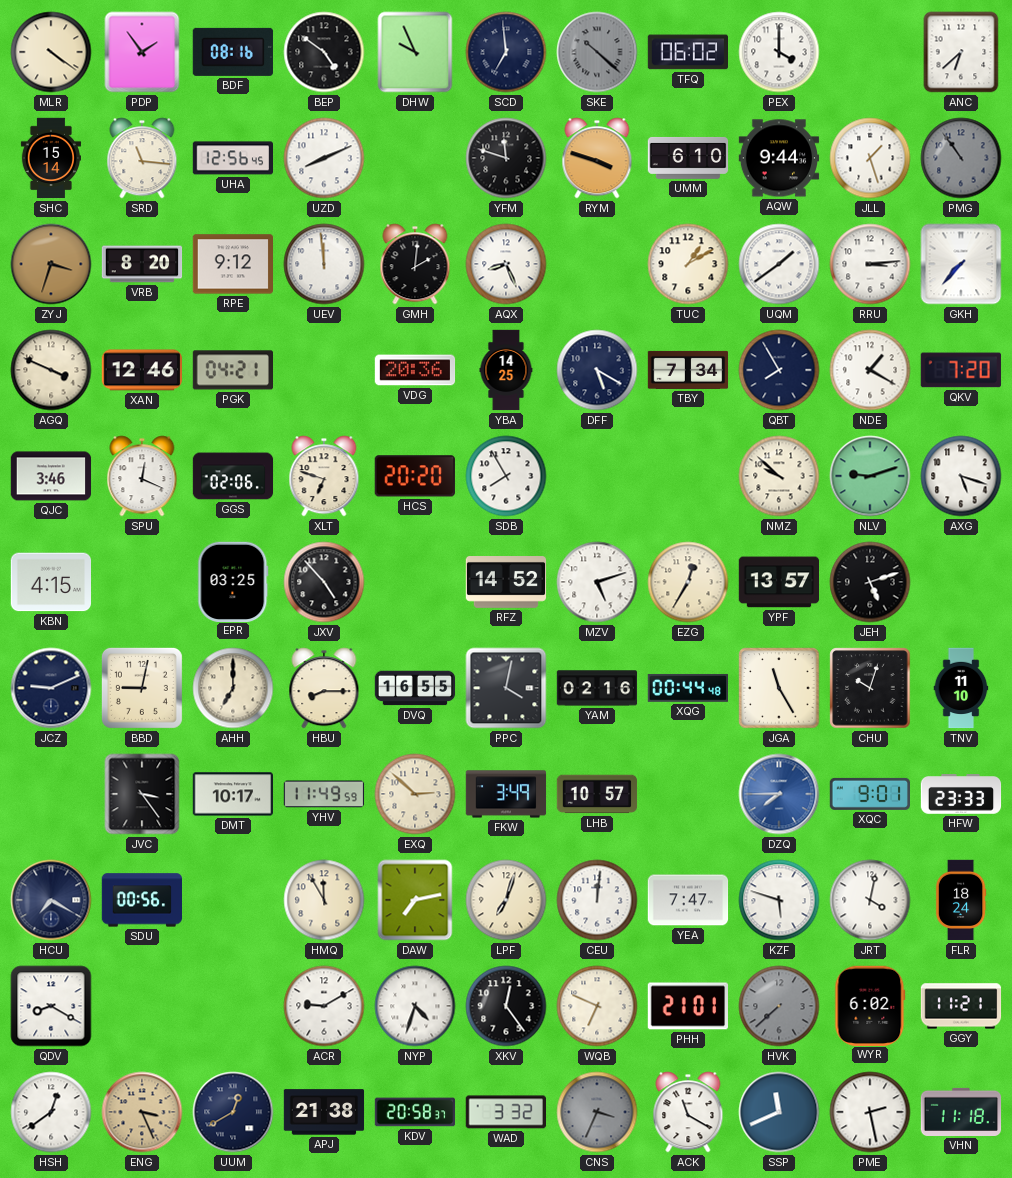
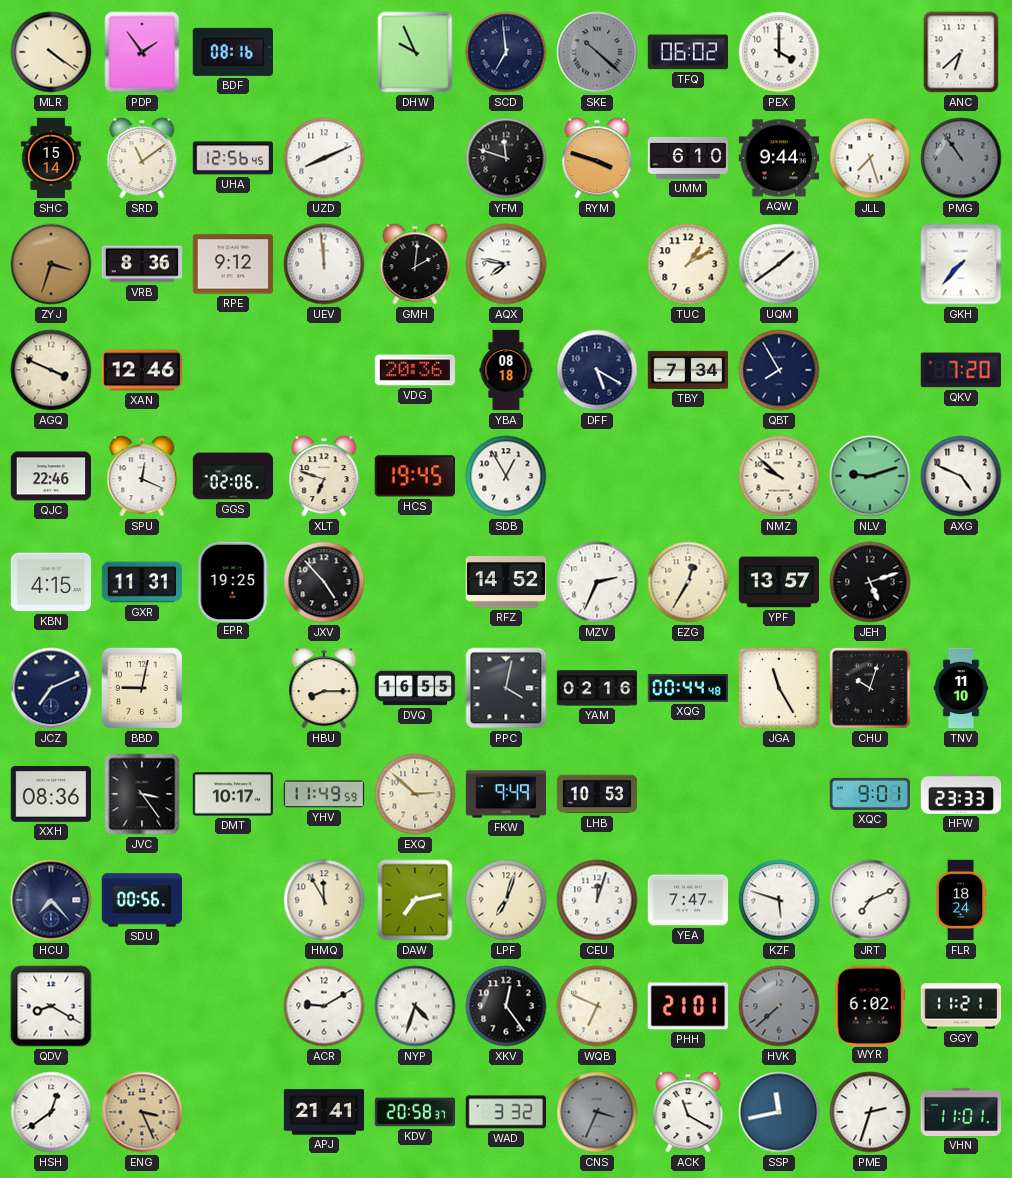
BEP: 4:51 -> none
SRD: 11:16 -> 11:09
JLL: 1:27 -> 7:27
VRB: 8:20 -> 8:36
AQX: 8:26 -> 7:47
RRU: 3:14 -> none
PGK: 04:21 -> none
YBA: 14:25 -> 08:18
NDE: 1:20 -> none
QJC: 3:46 -> 22:46
HCS: 20:20 -> 19:45
SDB: 7:55 -> 12:55
AXG: 5:18 -> 4:49
GXR: none -> 11:31
EPR: 03:25 -> 19:25
MZV: 5:12 -> 2:34
JCZ: 9:11 -> 7:11
AHH: 7:00 -> none
XXH: none -> 08:36
FKW: 3:49 -> 9:49
LHB: 10:57 -> 10:53
DZQ: 7:45 -> none
HCU: 7:20 -> 7:23
CEU: 12:01 -> 12:03
JRT: 4:02 -> 7:11
UUM: 12:40 -> none
APJ: 21:38 -> 21:41
SSP: 11:41 -> 11:43
PME: 2:28 -> 2:33
VHN: 11:18 -> 11:01
